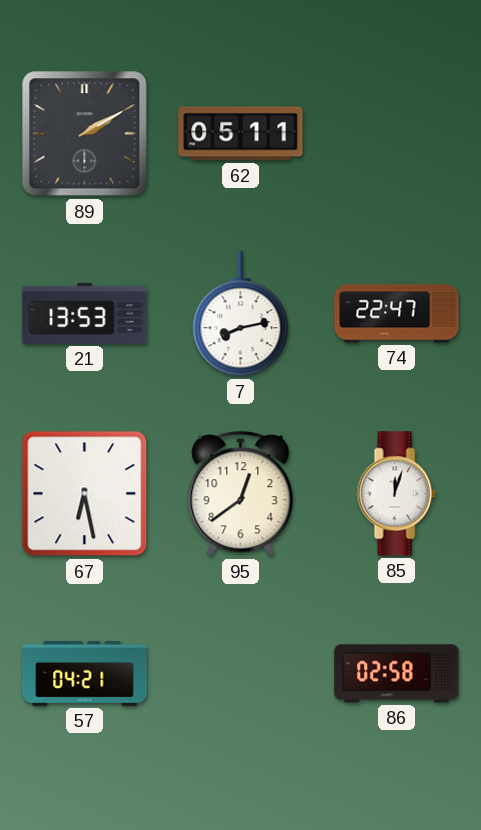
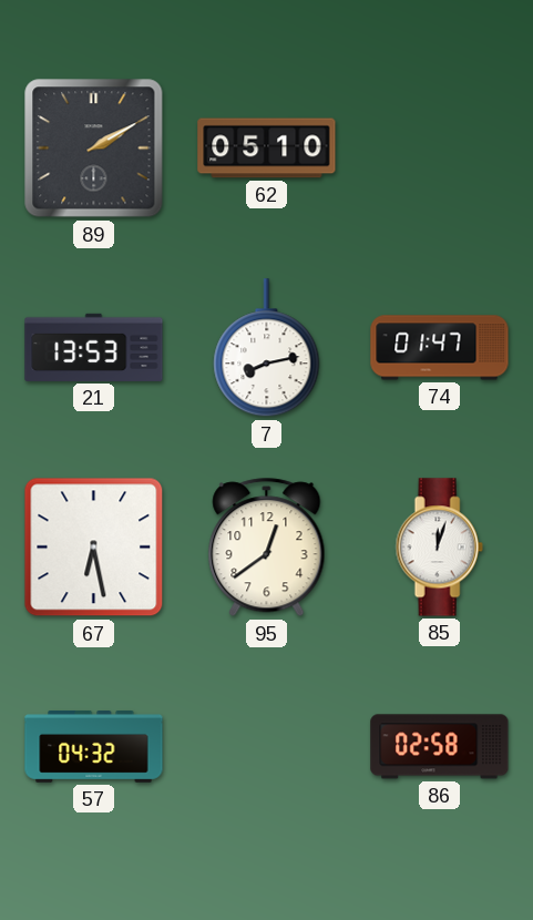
62: 05:11 -> 05:10
74: 22:47 -> 01:47
57: 04:21 -> 04:32
